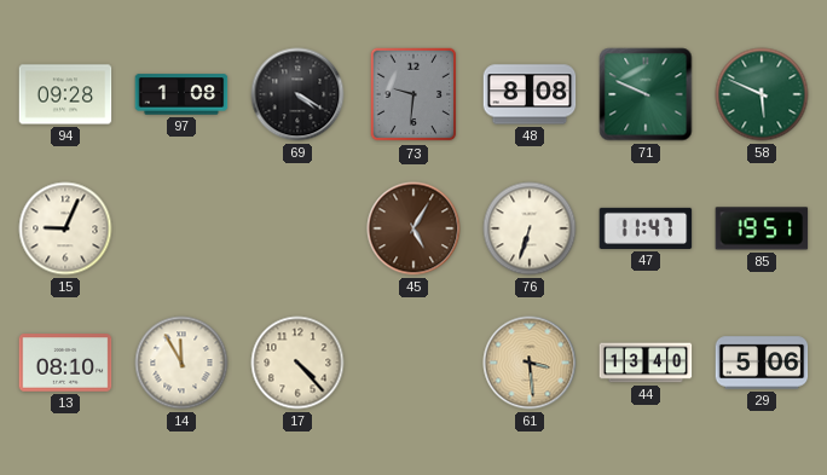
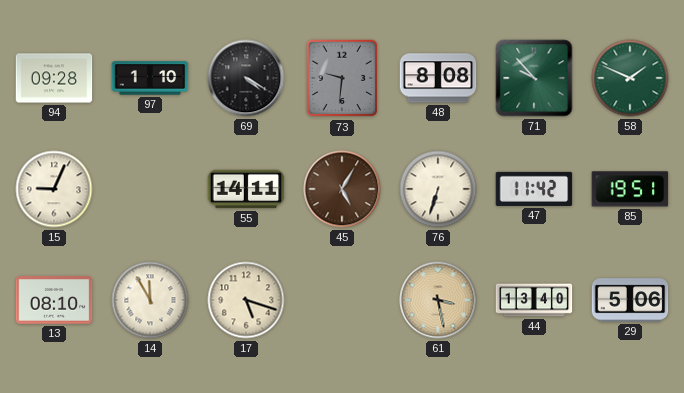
97: 1:08 -> 1:10
71: 9:49 -> 9:53
58: 5:49 -> 1:49
55: none -> 14:11
47: 11:47 -> 11:42
17: 4:23 -> 5:18
61: 3:29 -> 3:28
